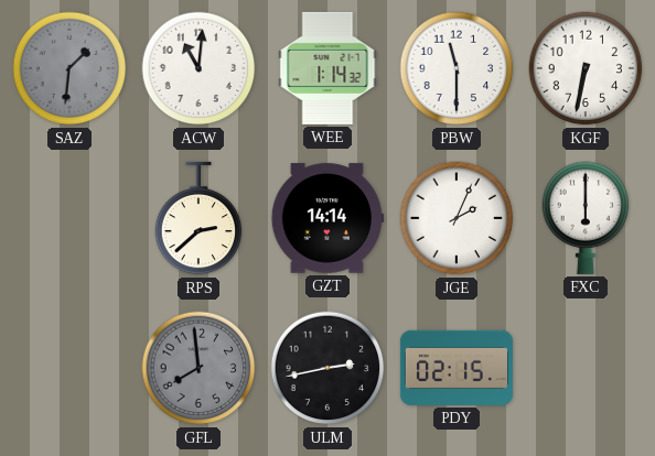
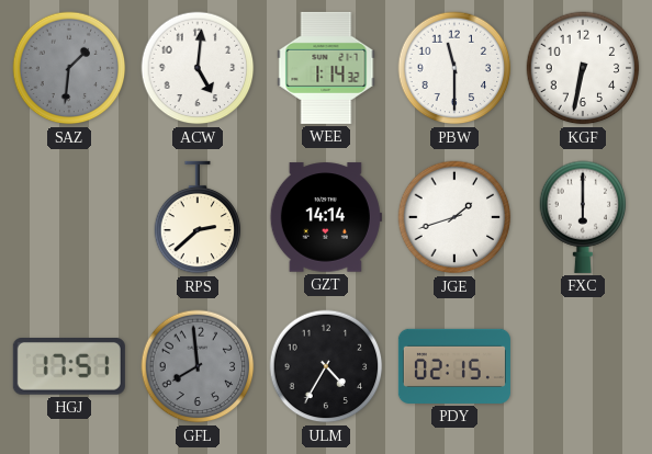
ACW: 11:01 -> 5:01
JGE: 2:04 -> 1:42
HGJ: none -> 17:51
ULM: 2:43 -> 4:35
